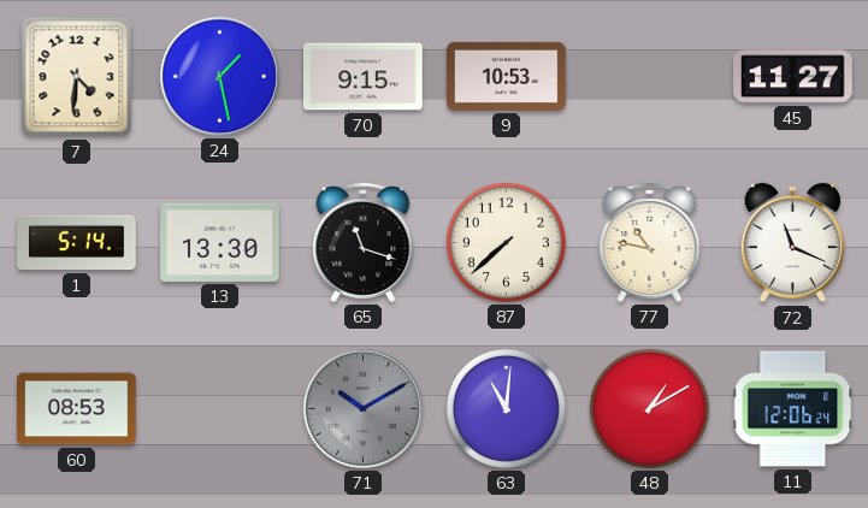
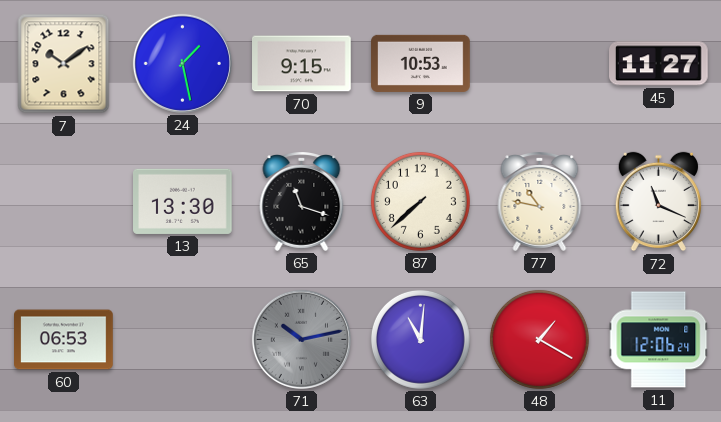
7: 4:31 -> 10:09
1: 5:14 -> none
60: 08:53 -> 06:53
71: 10:10 -> 10:13
48: 1:10 -> 1:20
